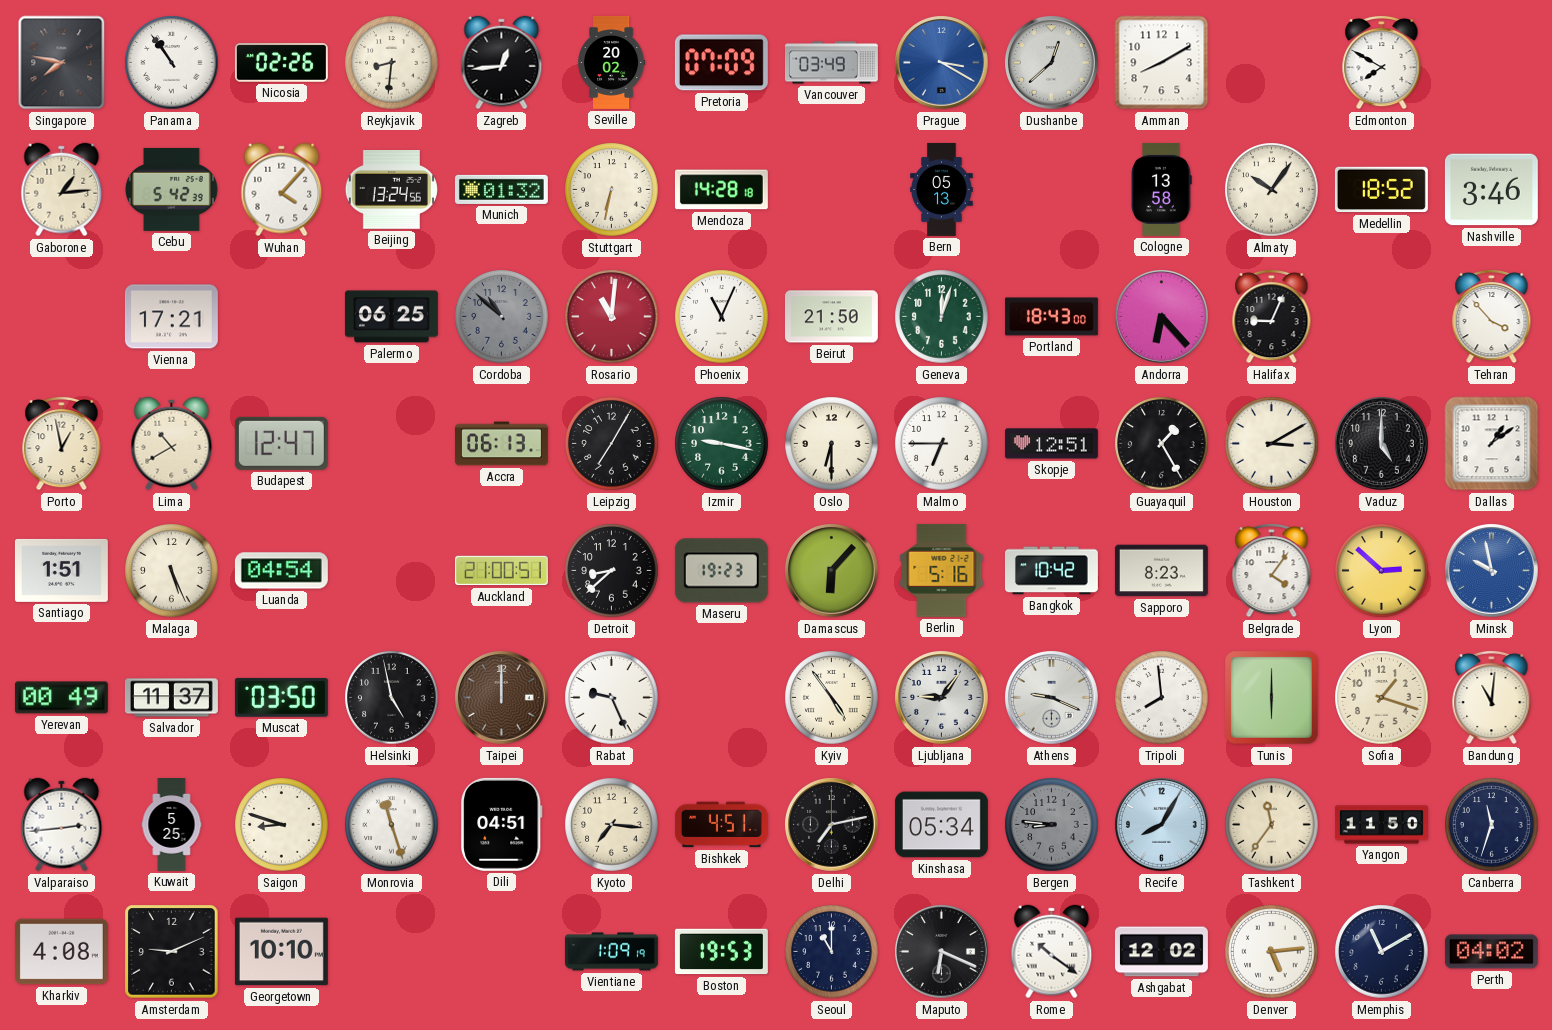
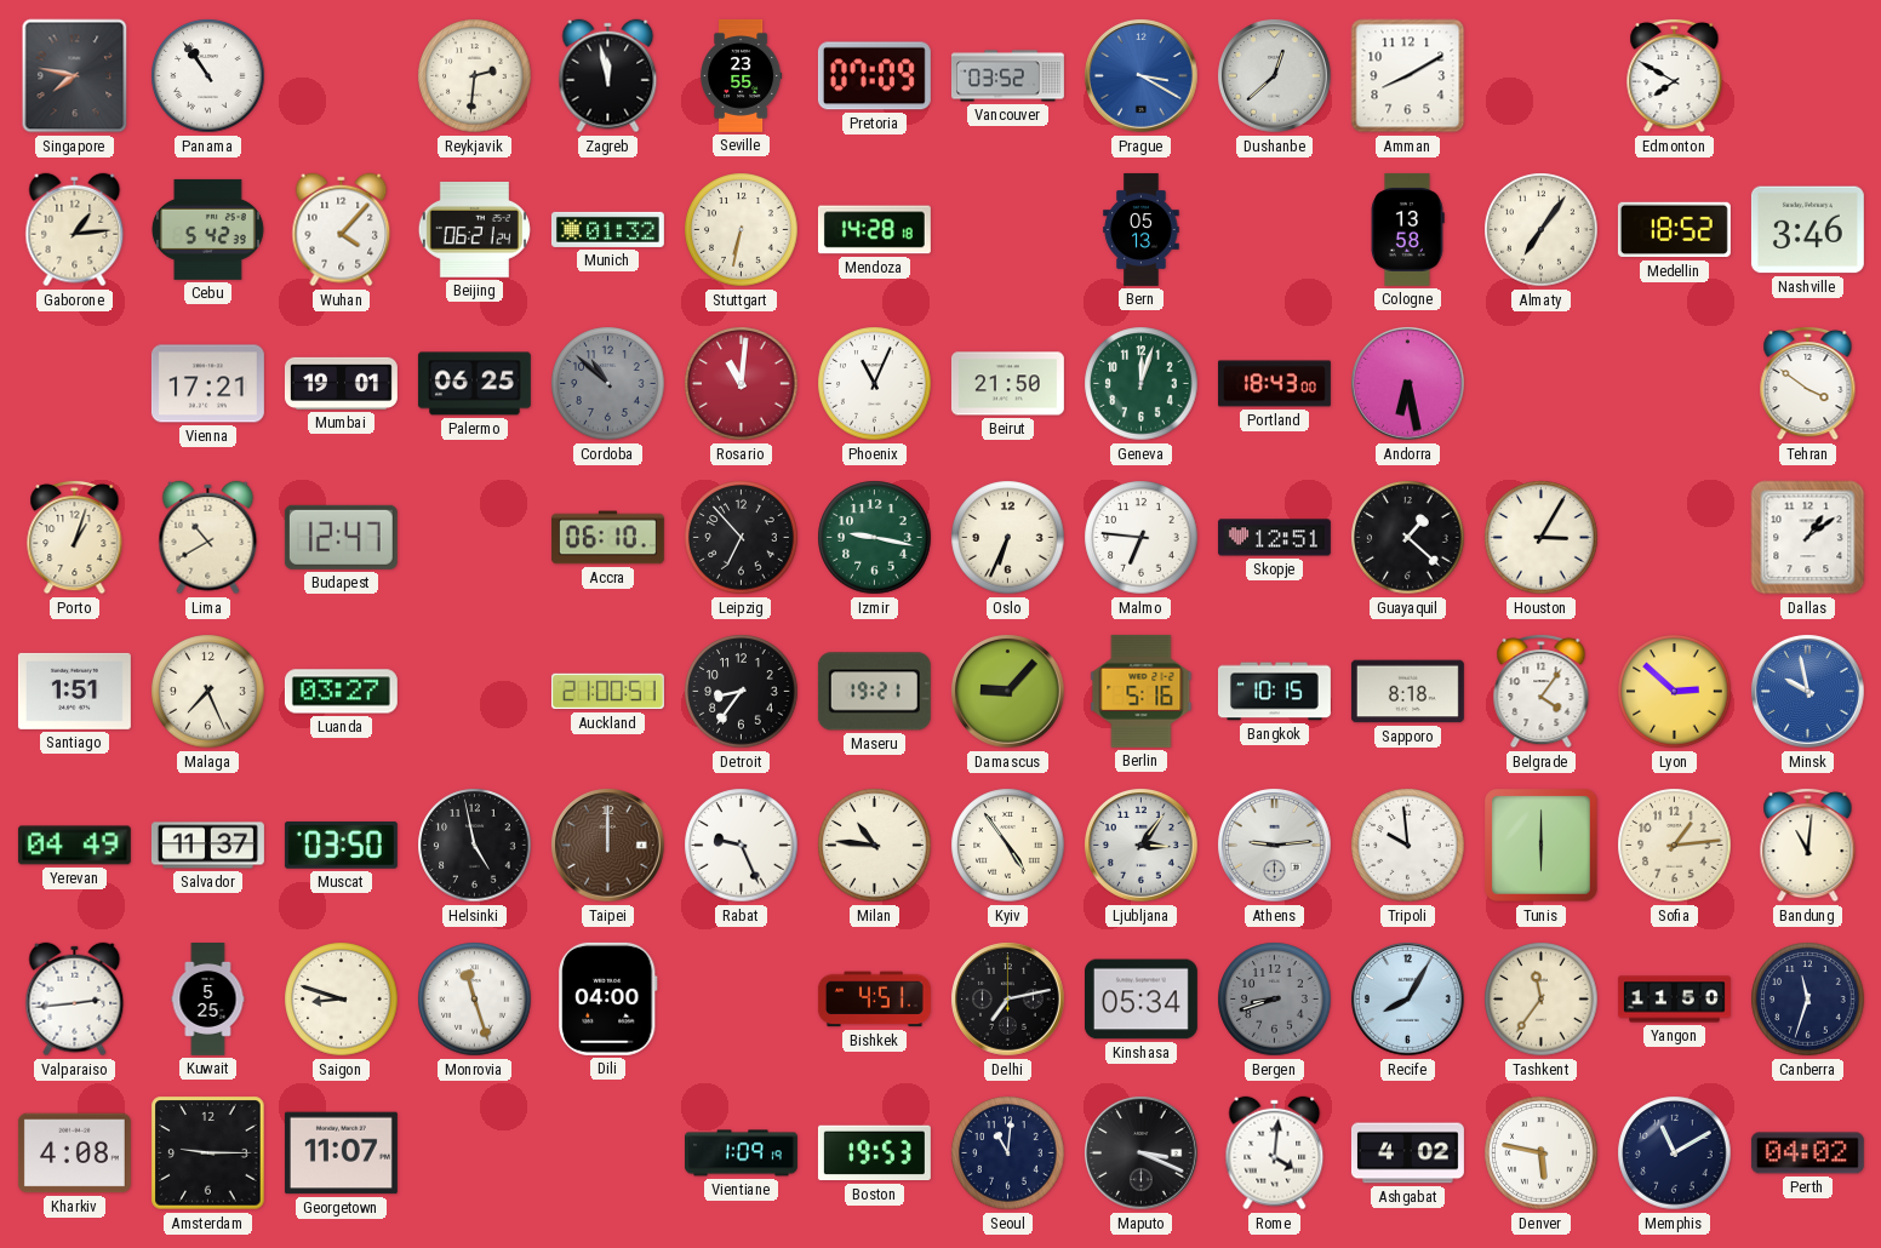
Nicosia: 02:26 -> none
Reykjavik: 8:31 -> 2:31
Zagreb: 12:44 -> 11:58
Seville: 20:02 -> 23:55
Vancouver: 03:49 -> 03:52
Beijing: 13:24 -> 06:21
Almaty: 10:06 -> 7:06
Mumbai: none -> 19:01
Andorra: 6:23 -> 6:28
Halifax: 9:04 -> none
Tehran: 3:53 -> 3:51
Porto: 12:58 -> 1:03
Accra: 06:13 -> 06:10
Leipzig: 7:05 -> 6:53
Oslo: 6:30 -> 6:34
Malmo: 6:45 -> 6:46
Guayaquil: 1:25 -> 1:22
Houston: 3:10 -> 3:05
Vaduz: 5:00 -> none
Malaga: 5:26 -> 7:26
Luanda: 04:54 -> 03:27
Detroit: 8:38 -> 8:36
Maseru: 19:23 -> 19:21
Damascus: 6:07 -> 9:07
Bangkok: 10:42 -> 10:15
Sapporo: 8:23 -> 8:18
Yerevan: 00:49 -> 04:49
Milan: none -> 10:46
Ljubljana: 9:06 -> 3:06
Athens: 9:19 -> 9:14
Tripoli: 7:59 -> 9:59
Sofia: 1:18 -> 1:14
Dili: 04:51 -> 04:00
Kyoto: 7:16 -> none
Bergen: 8:46 -> 8:42
Amsterdam: 9:11 -> 9:15
Georgetown: 10:10 -> 11:07
Seoul: 11:00 -> 11:01
Maputo: 6:19 -> 3:19
Rome: 10:21 -> 4:01
Ashgabat: 12:02 -> 4:02
Denver: 5:14 -> 5:47
